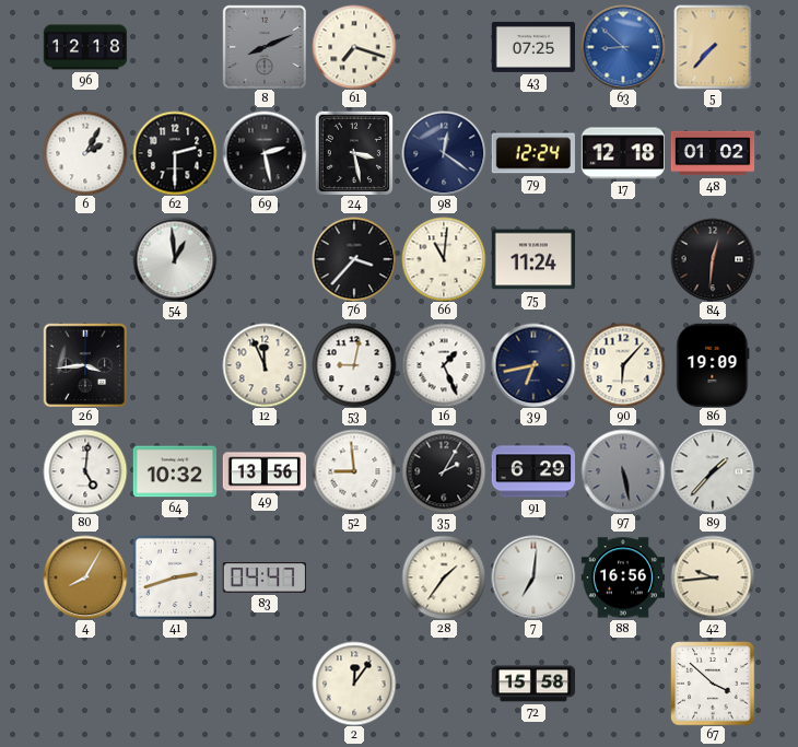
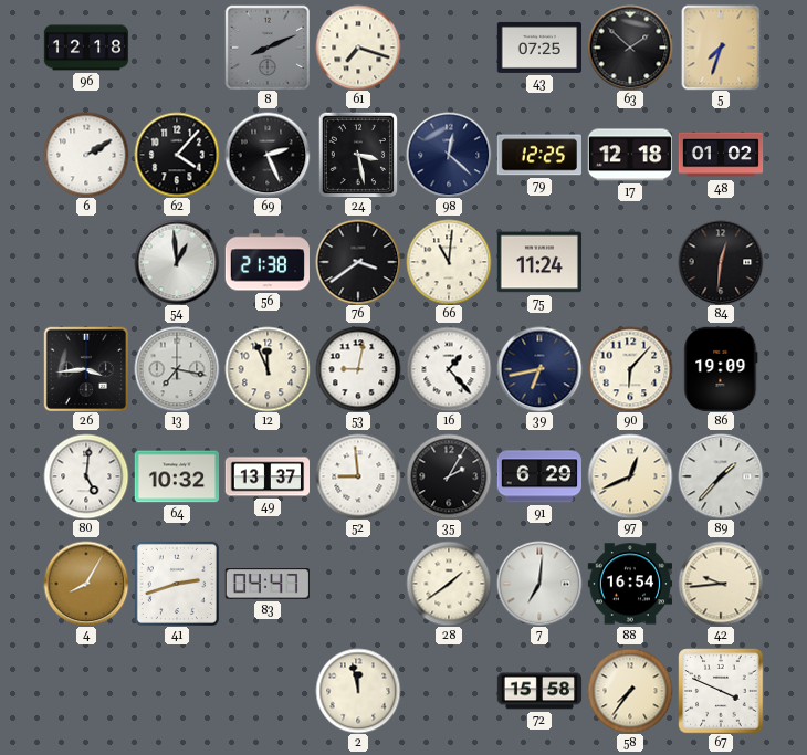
63: 8:52 -> 1:52
63 dial: blue -> black
5: 7:37 -> 7:33
6: 2:05 -> 2:10
62: 2:30 -> 4:07
69: 2:28 -> 2:26
98: 12:21 -> 12:22
79: 12:24 -> 12:25
56: none -> 21:38
76: 3:37 -> 3:39
13: none -> 7:17
16: 1:26 -> 1:23
49: 13:56 -> 13:37
97: 5:28 -> 12:41
97 dial: grey -> cream
28: 1:36 -> 1:39
88: 16:56 -> 16:54
2: 12:06 -> 11:58
58: none -> 7:36
67: 3:52 -> 3:49
